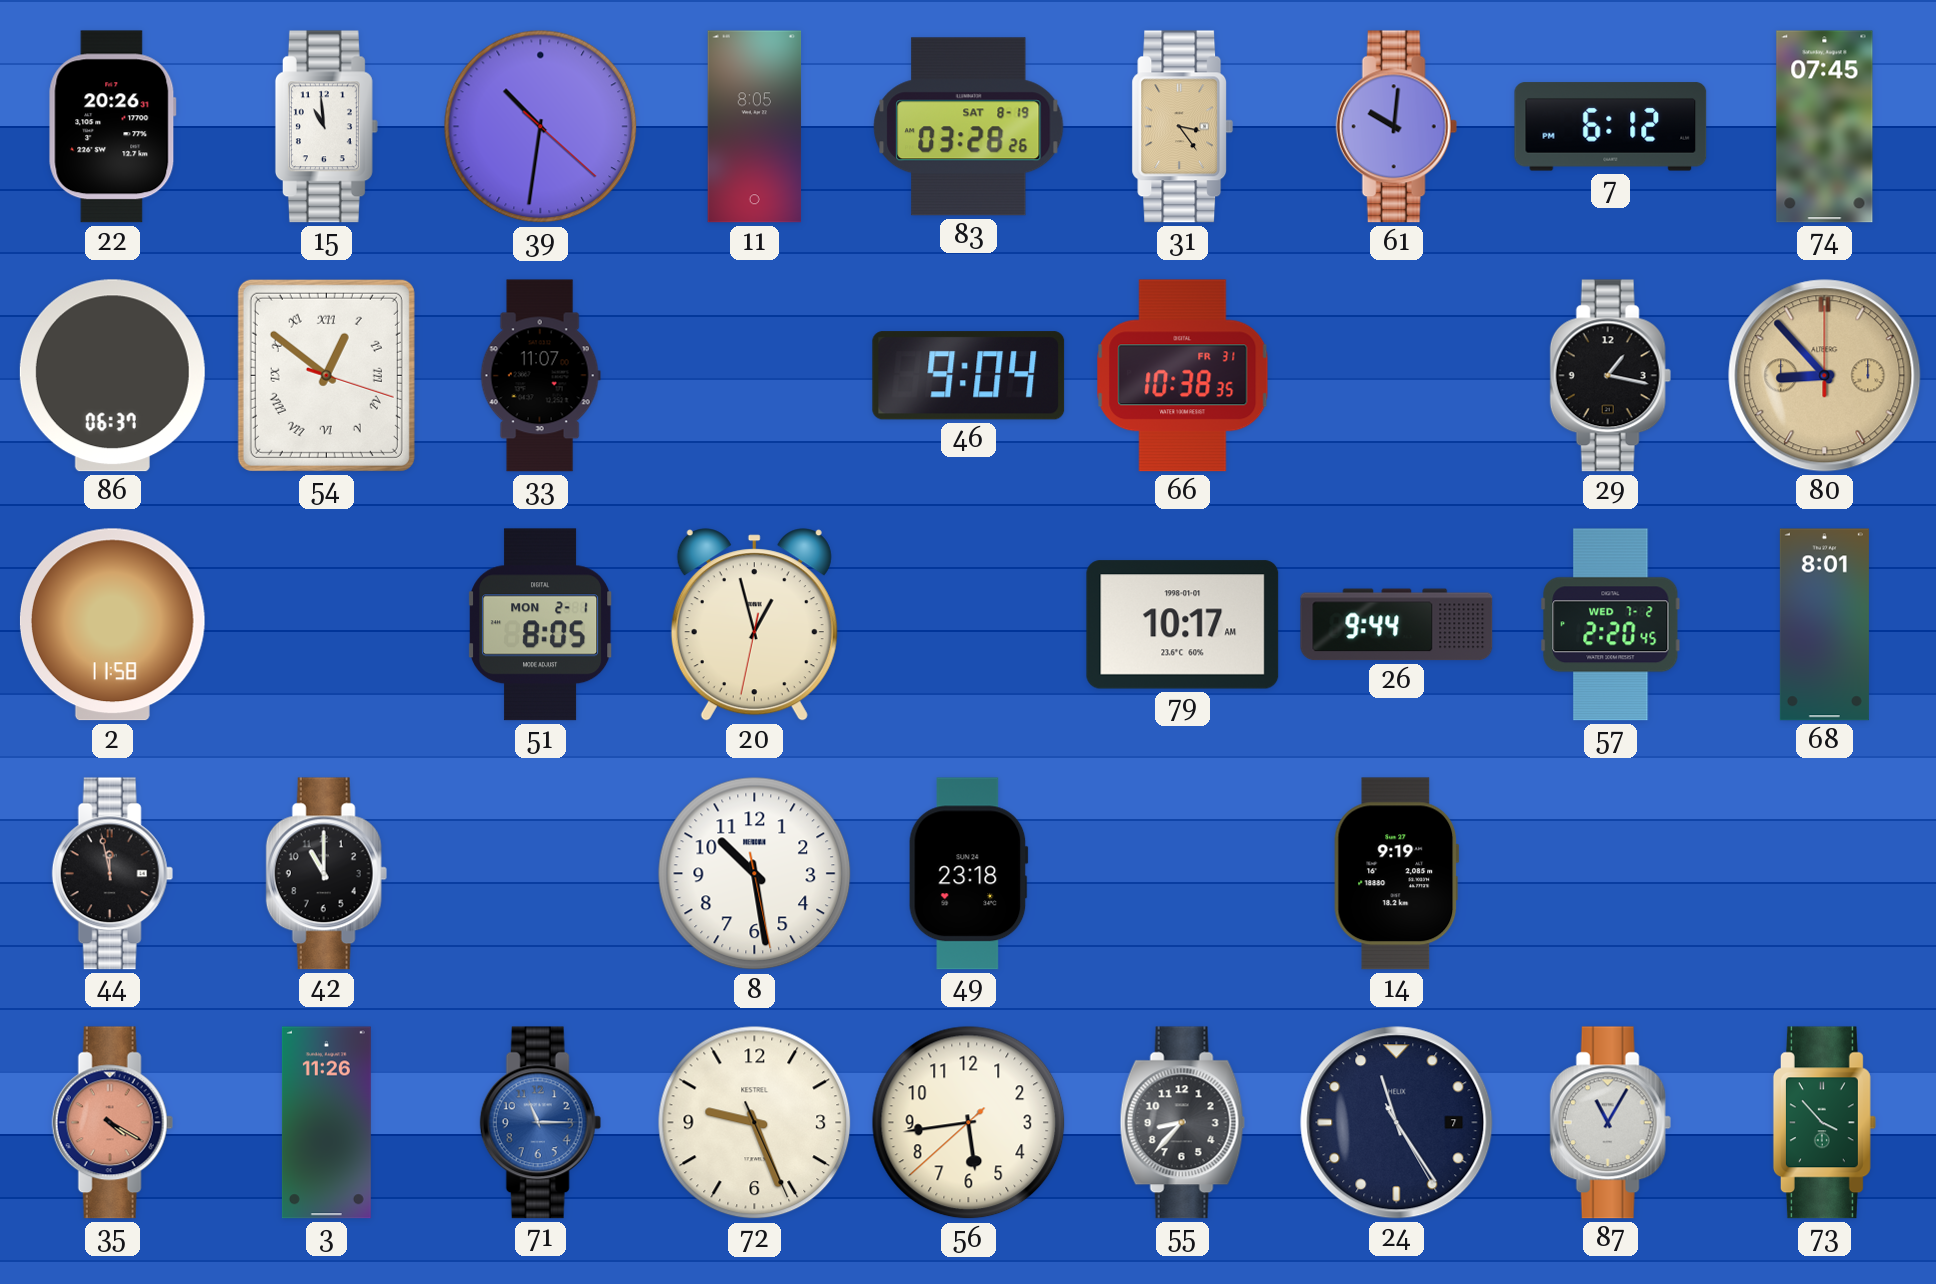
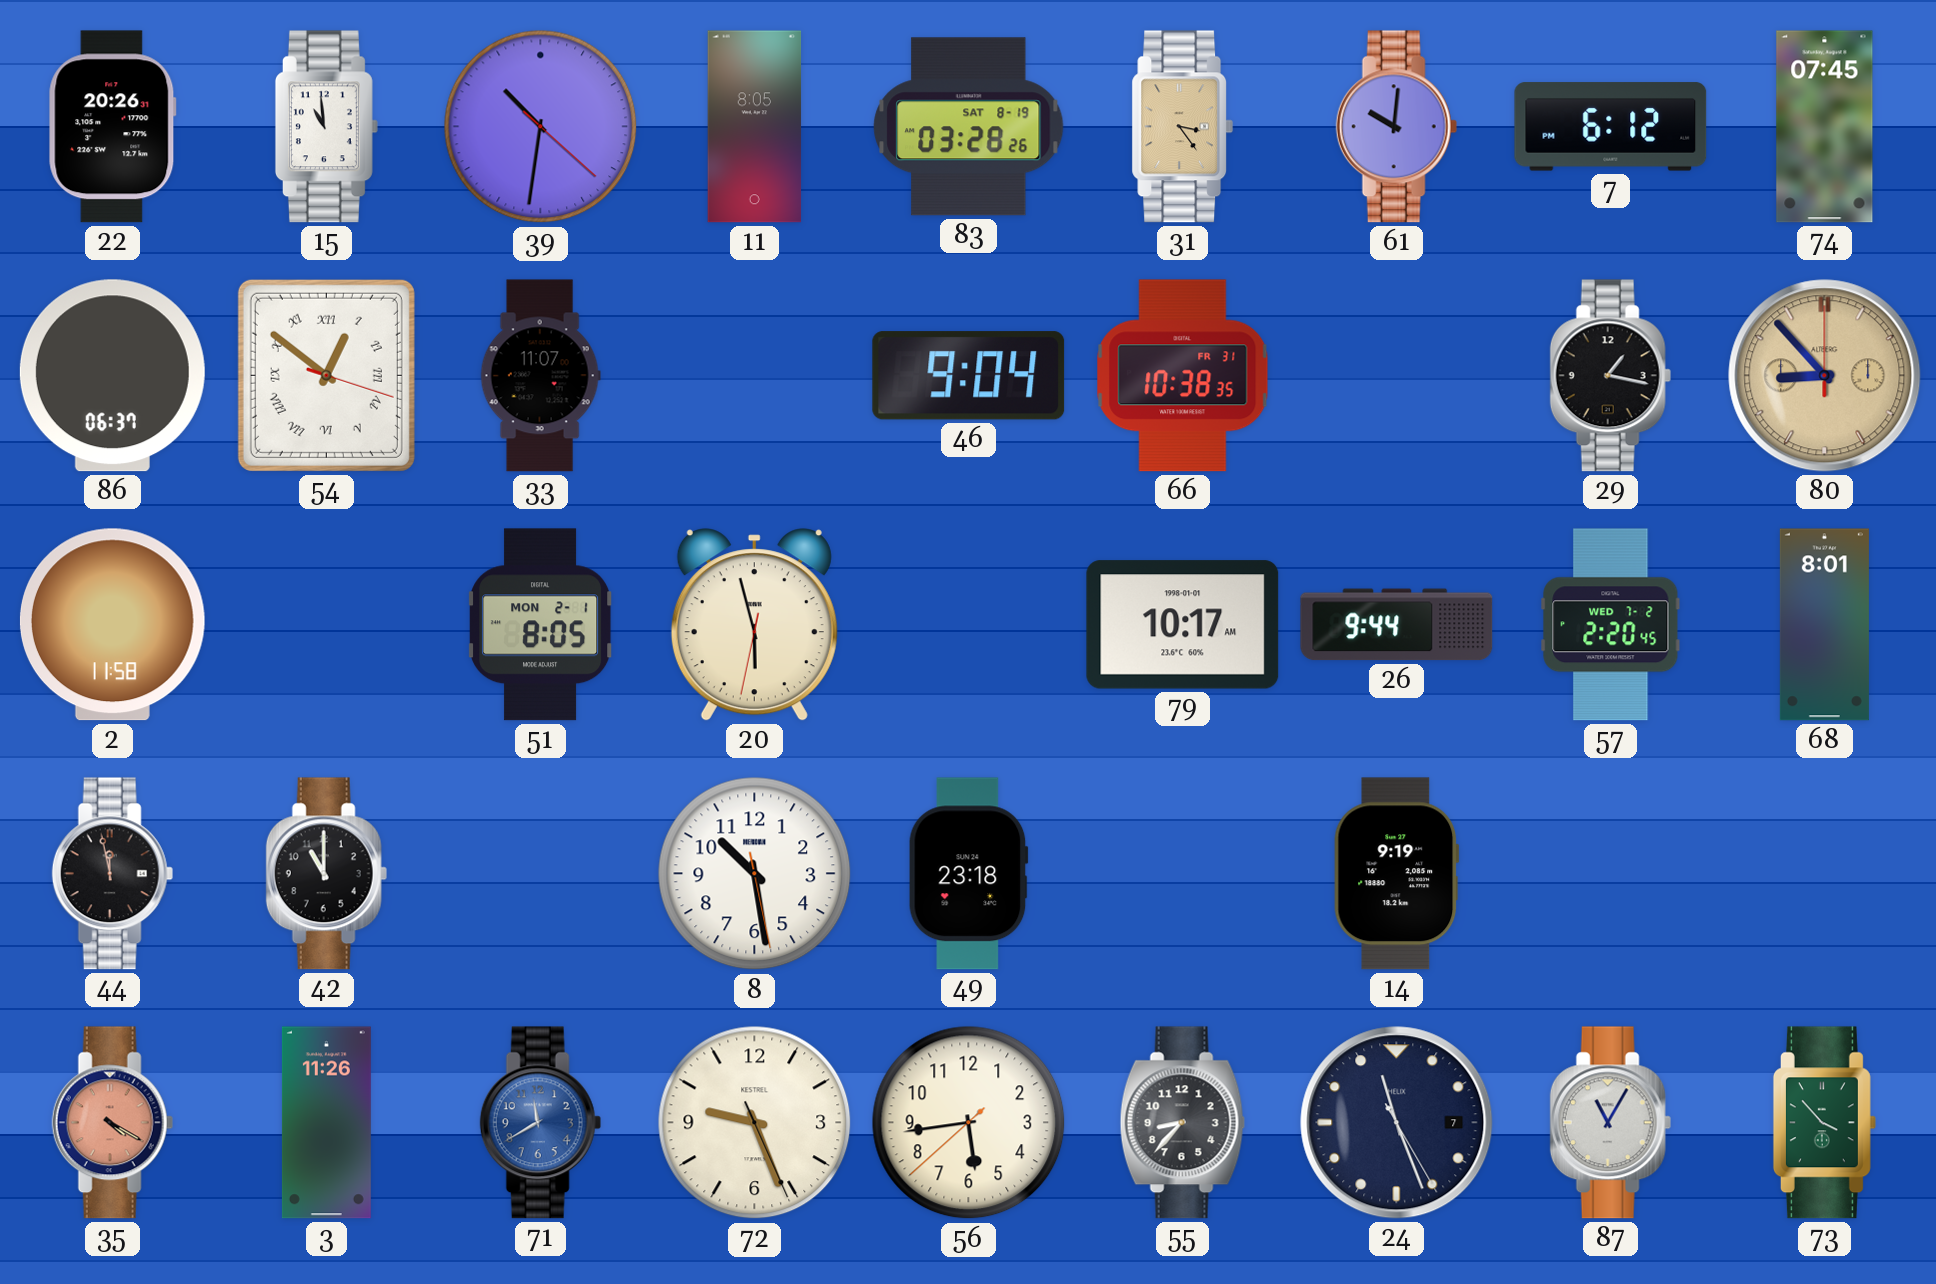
20: 12:57 -> 5:57
71: 11:15 -> 11:40
24: 11:24 -> 11:26
